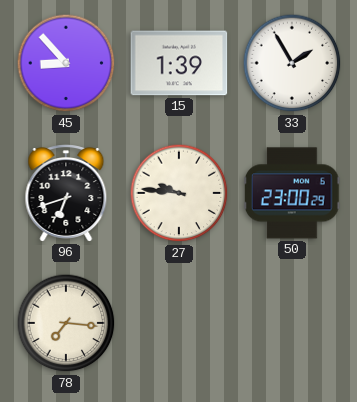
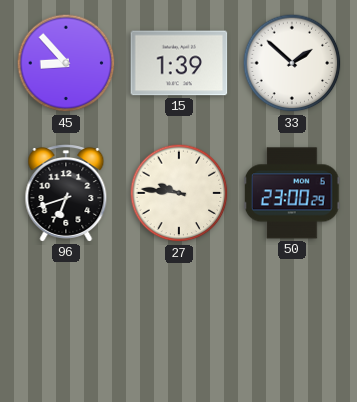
33: 1:55 -> 1:52
78: 7:16 -> none
